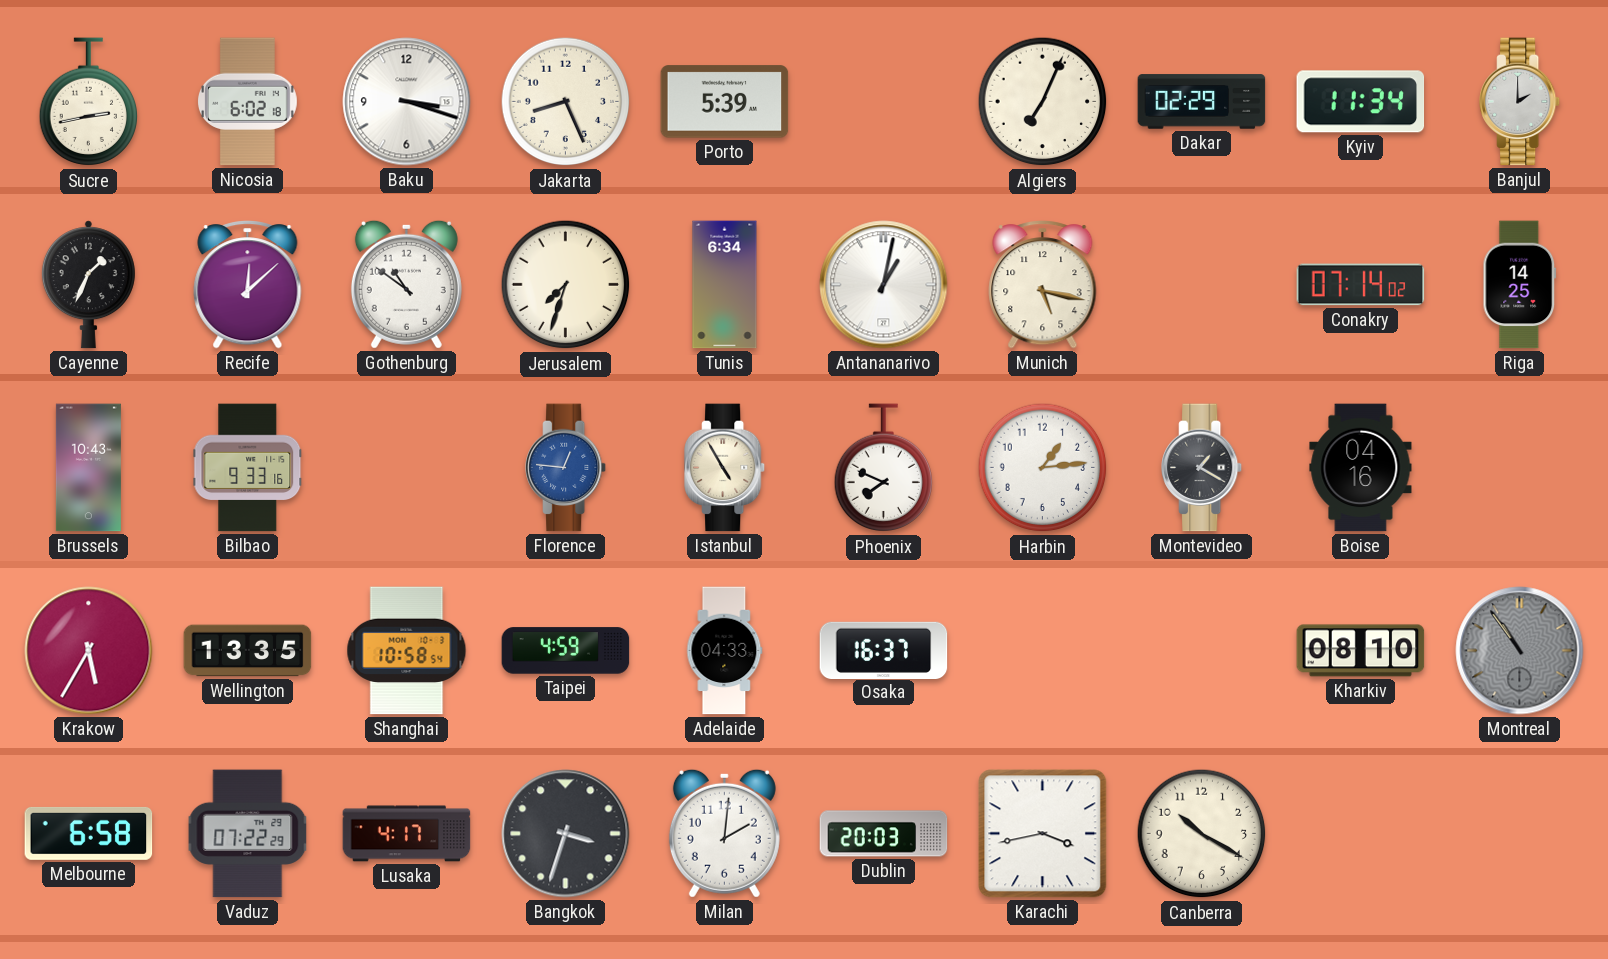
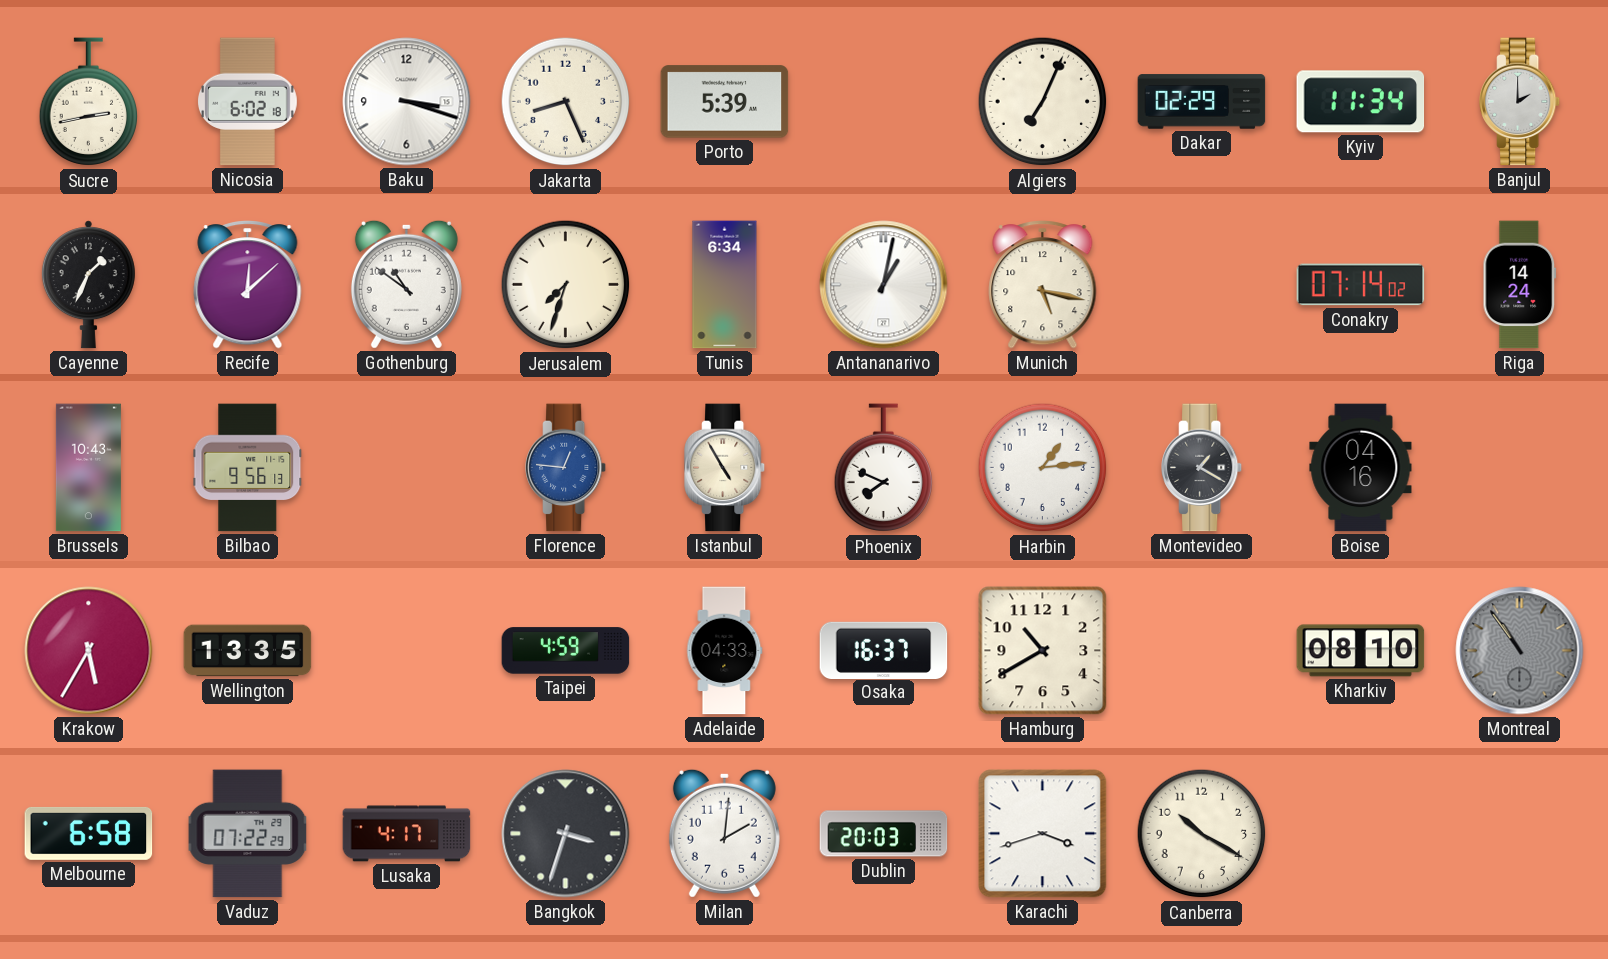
Riga: 14:25 -> 14:24
Bilbao: 9:33 -> 9:56
Shanghai: 10:58 -> none
Hamburg: none -> 10:40
Karachi: 3:43 -> 3:42
